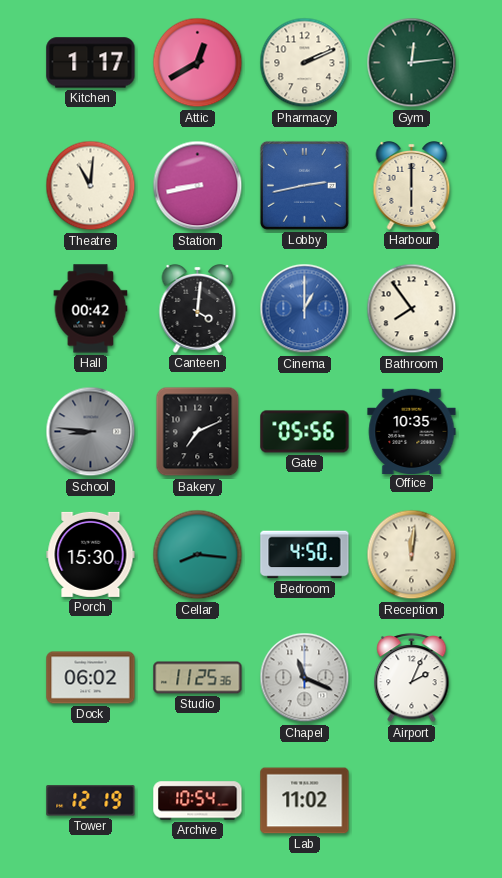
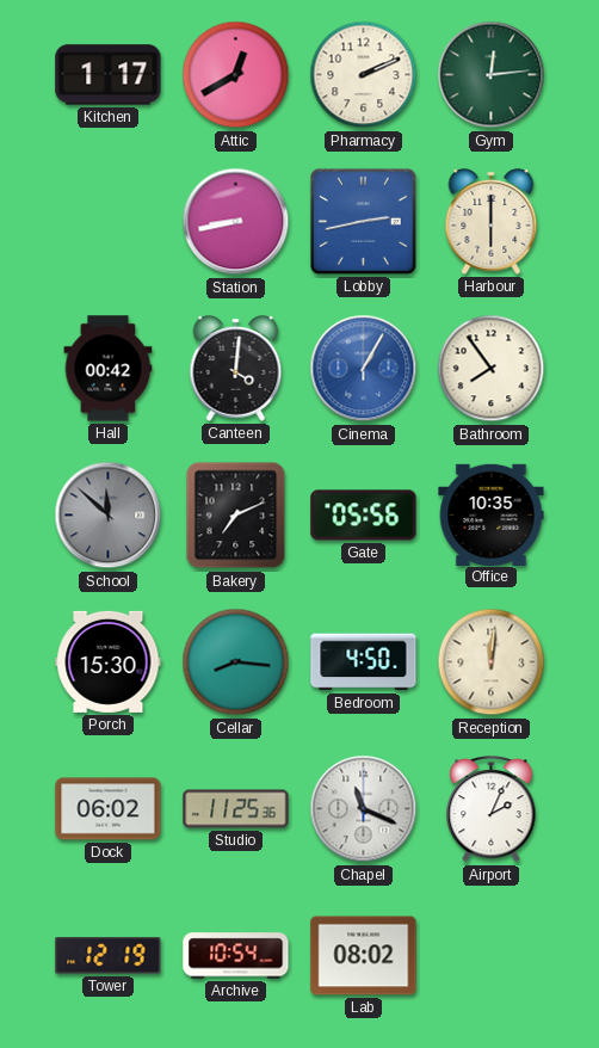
Theatre: 11:01 -> none
Cinema: 1:00 -> 1:05
School: 8:46 -> 11:52
Lab: 11:02 -> 08:02
